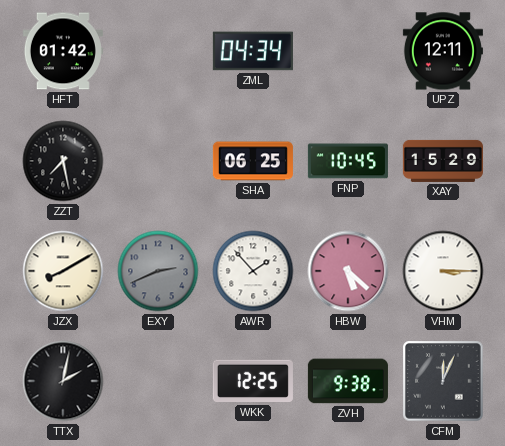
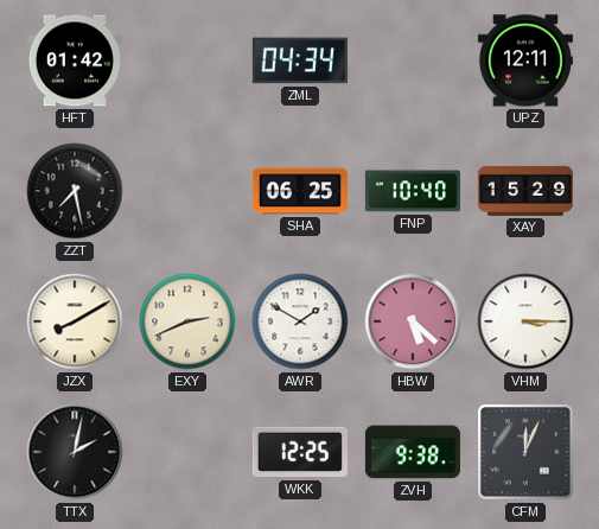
FNP: 10:45 -> 10:40
EXY dial: grey -> cream
AWR: 1:53 -> 1:50
